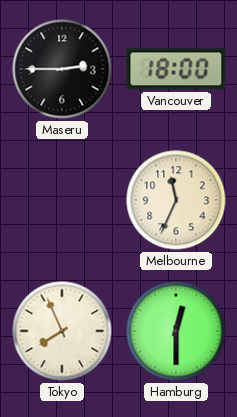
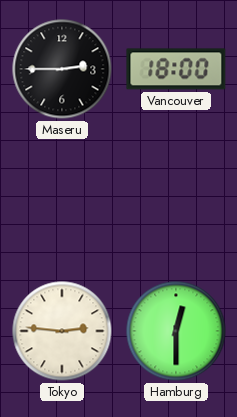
Melbourne: 11:34 -> none
Tokyo: 7:56 -> 2:46
